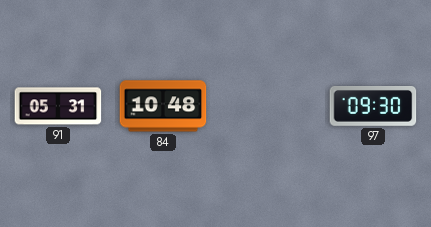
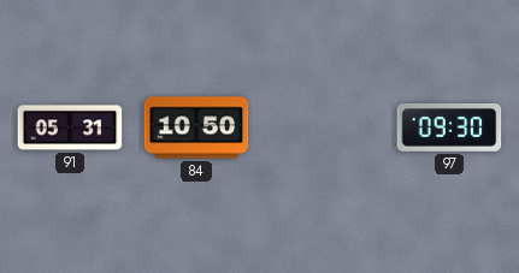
84: 10:48 -> 10:50
